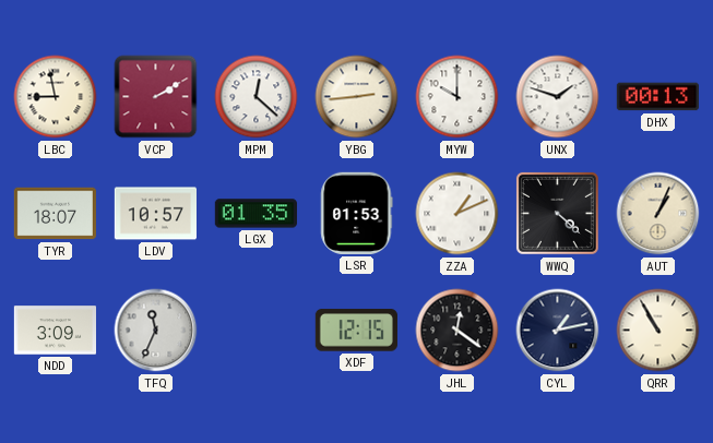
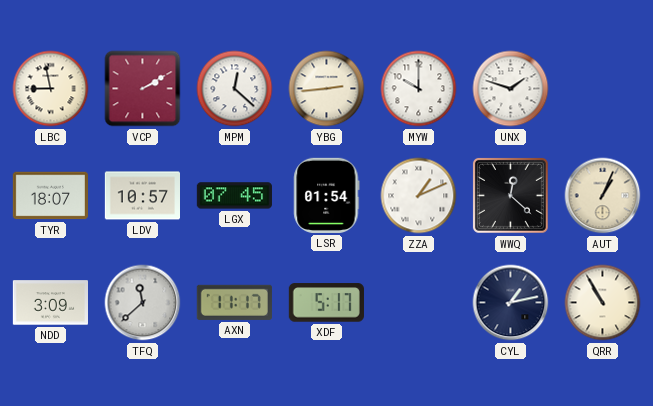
DHX: 00:13 -> none
LGX: 01:35 -> 07:45
LSR: 01:53 -> 01:54
WWQ: 4:22 -> 12:22
TFQ: 11:34 -> 11:38
AXN: none -> 11:17
XDF: 12:15 -> 5:17
JHL: 12:21 -> none
